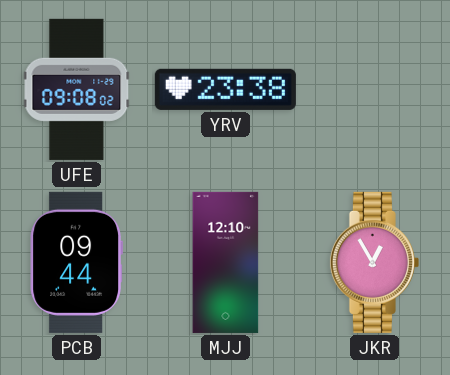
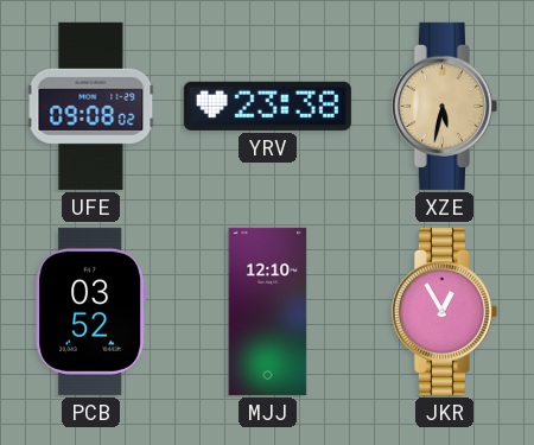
XZE: none -> 5:32
PCB: 09:44 -> 03:52
